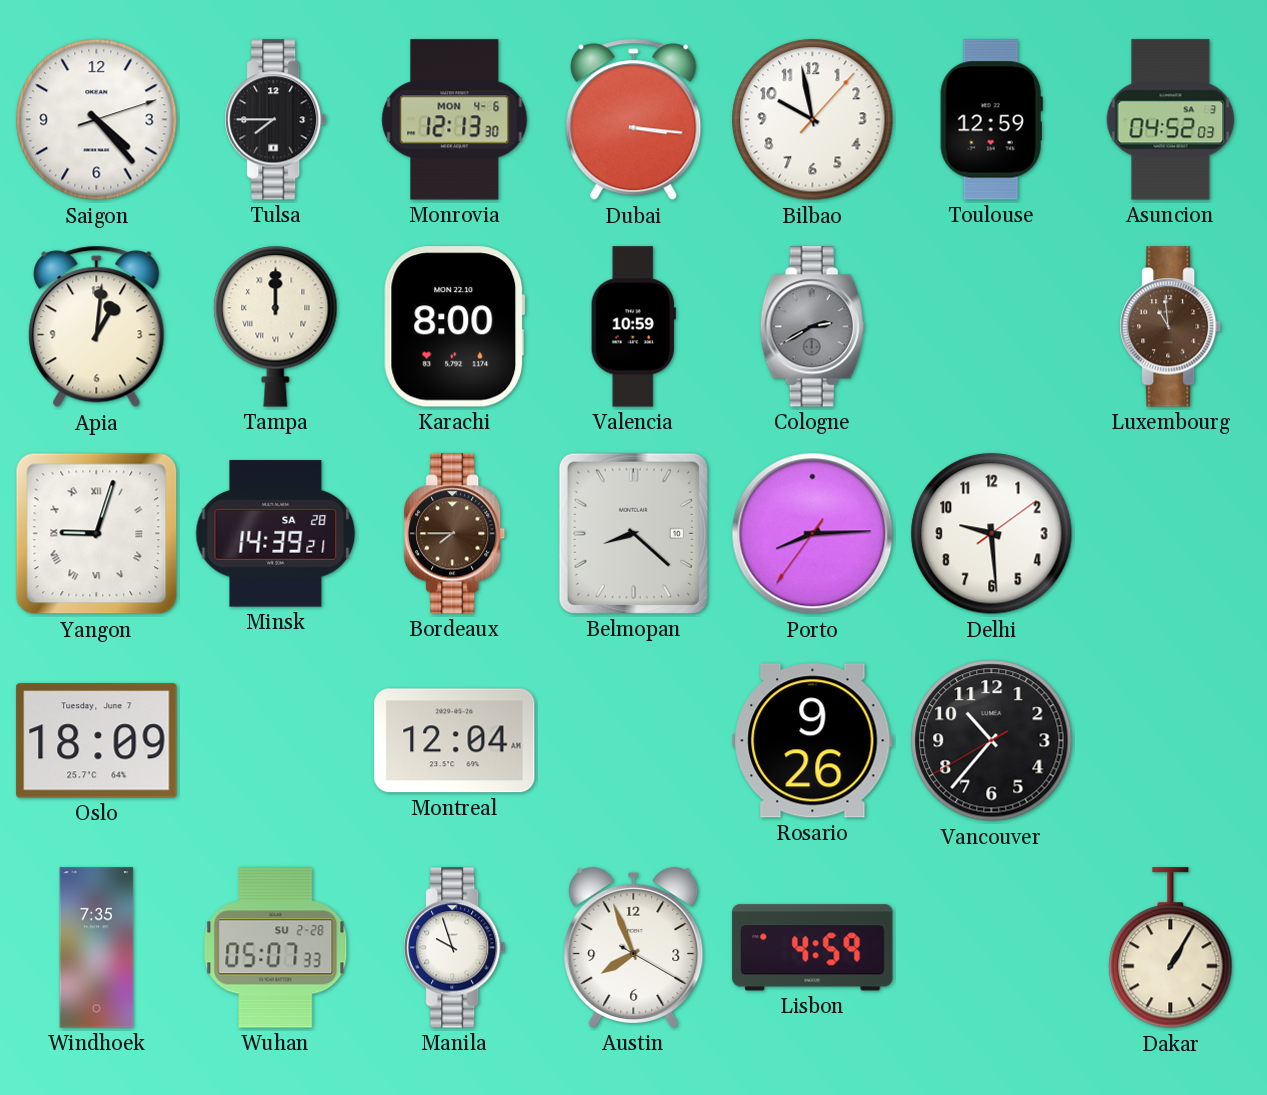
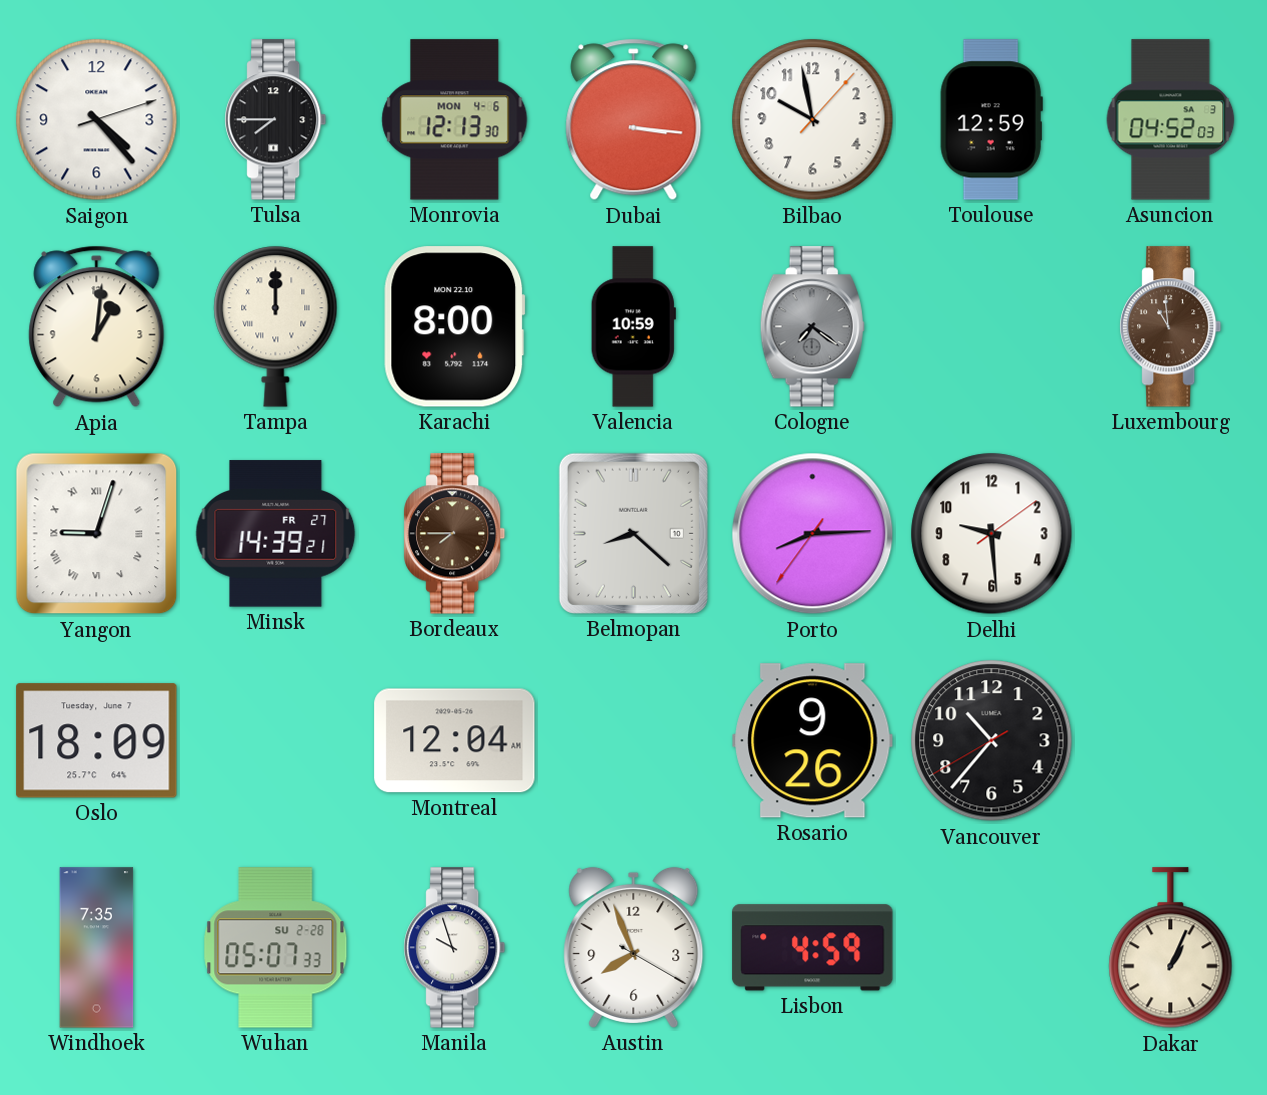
Cologne: 2:40 -> 7:21
Minsk date: SA 28 -> FR 27
Dakar: 1:05 -> 1:04
